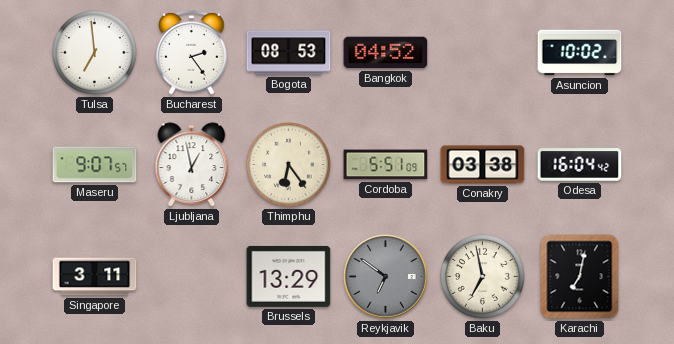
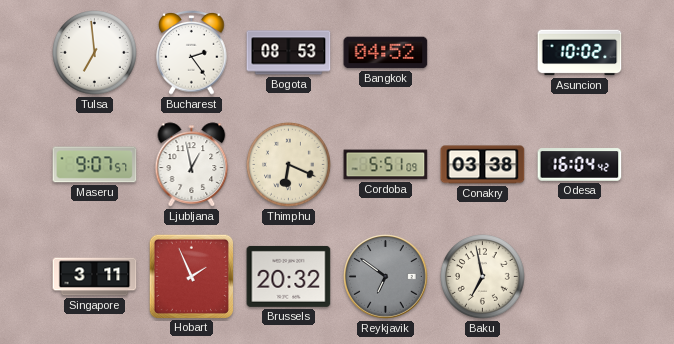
Thimphu: 6:24 -> 6:19
Hobart: none -> 1:56
Brussels: 13:29 -> 20:32
Karachi: 7:02 -> none
